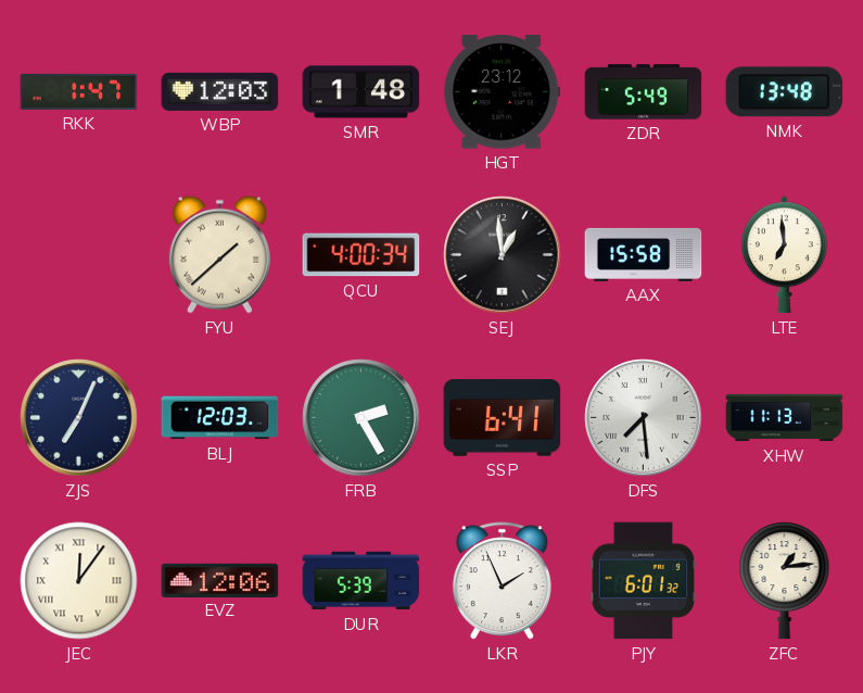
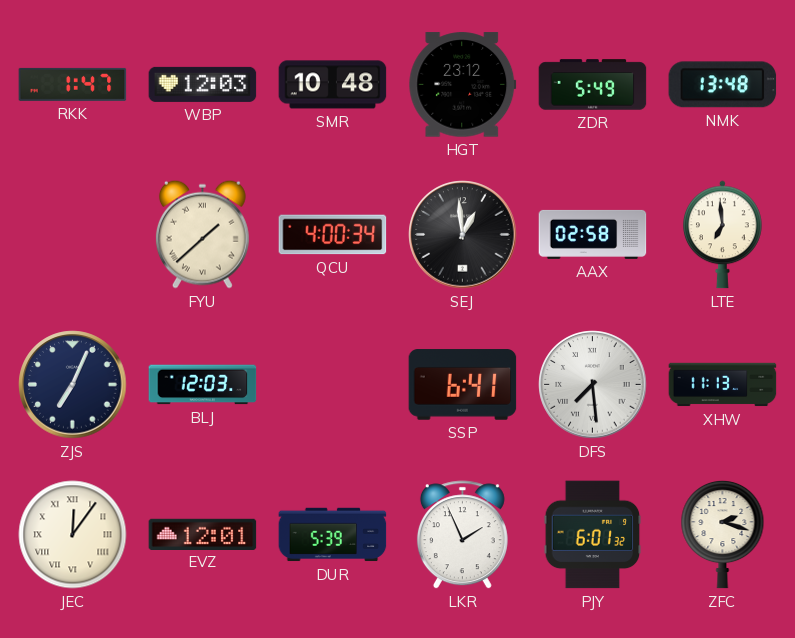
SMR: 1:48 -> 10:48
AAX: 15:58 -> 02:58
FRB: 2:25 -> none
EVZ: 12:06 -> 12:01
ZFC: 1:14 -> 2:18
